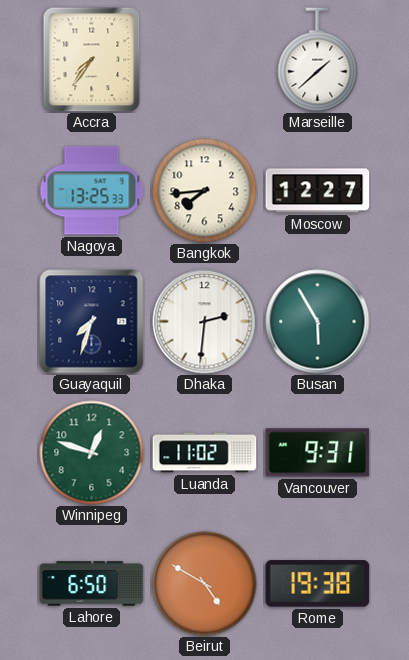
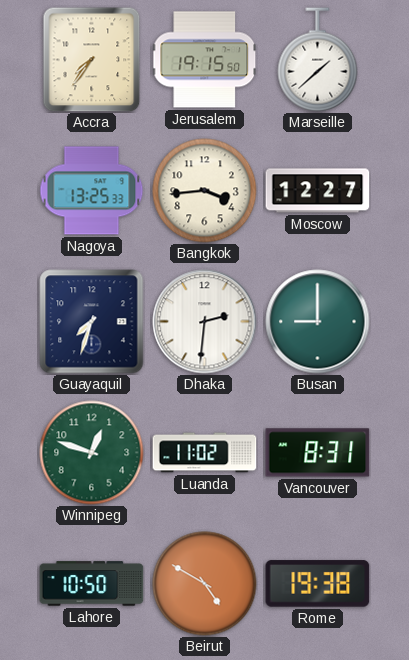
Jerusalem: none -> 19:15
Bangkok: 7:44 -> 3:44
Busan: 5:55 -> 9:00
Vancouver: 9:31 -> 8:31
Lahore: 6:50 -> 10:50
